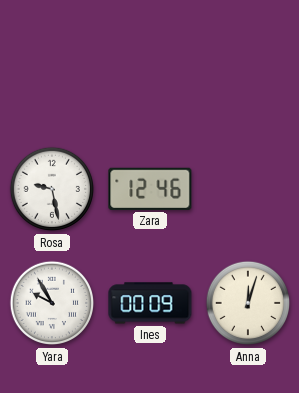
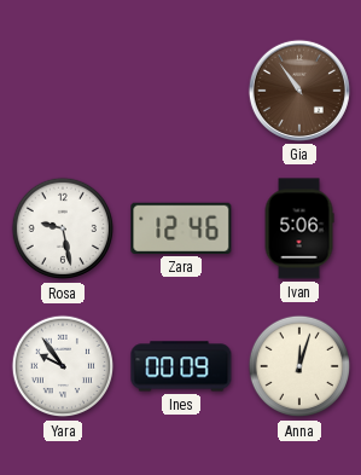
Gia: none -> 10:54
Ivan: none -> 5:06
Yara: 9:55 -> 9:54
